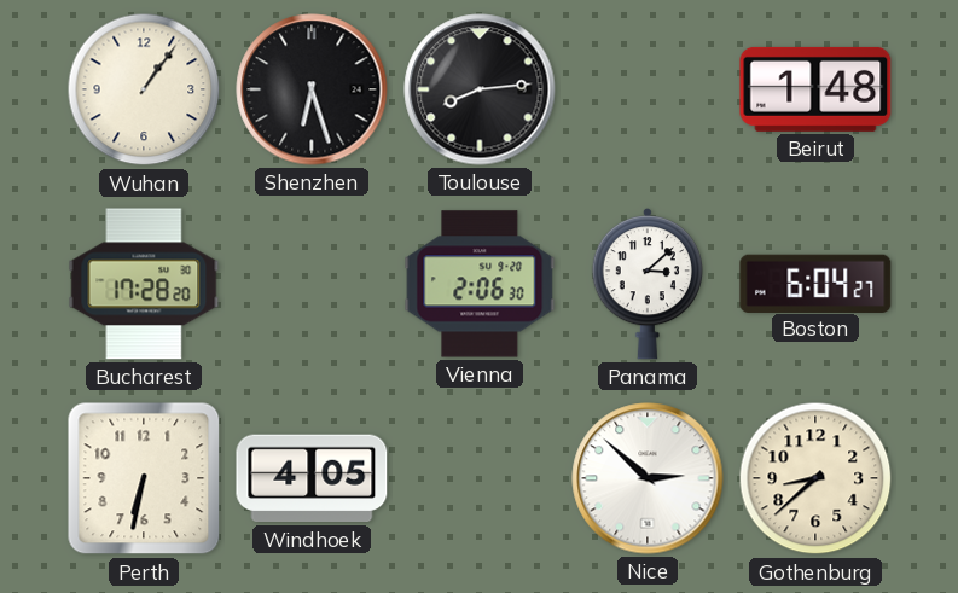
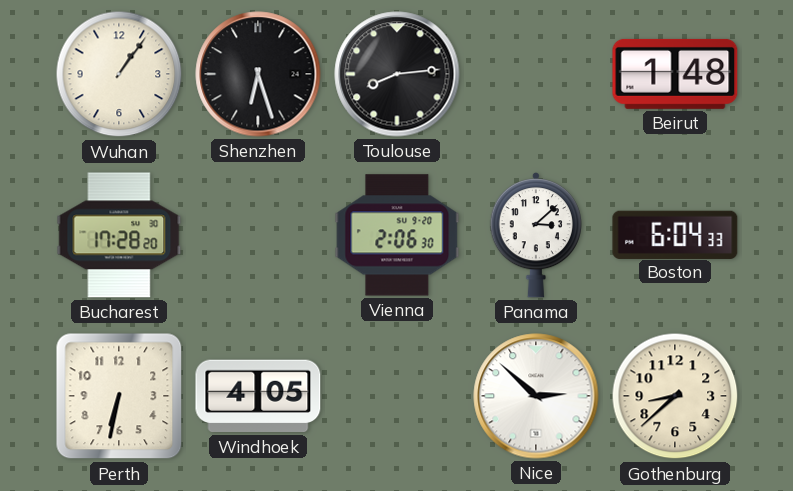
Boston: 6:04:27 -> 6:04:33
